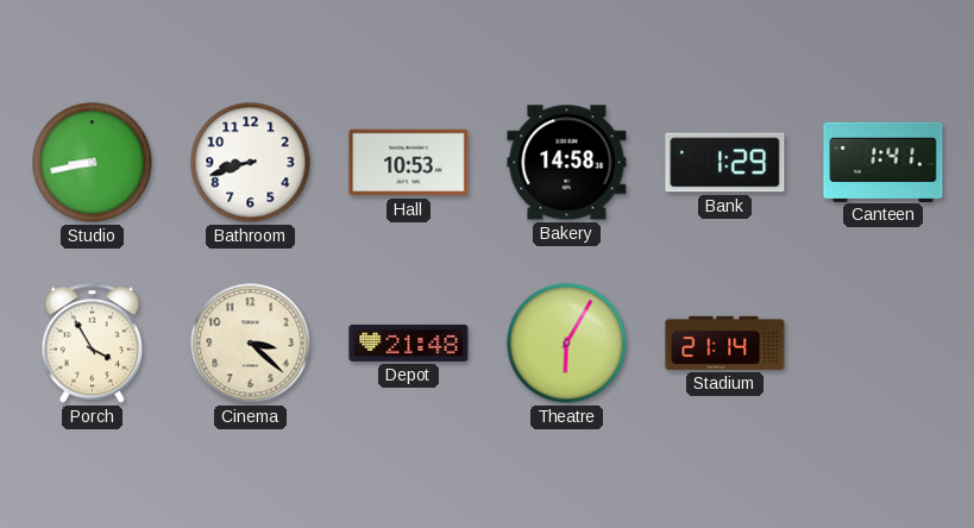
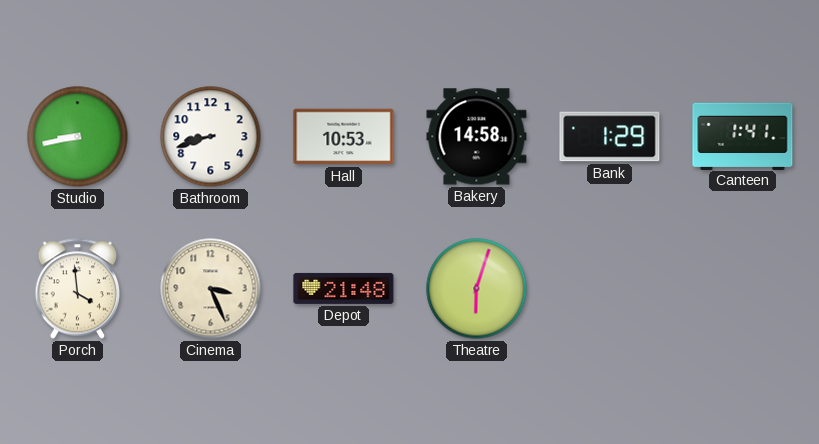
Porch: 3:55 -> 3:59
Cinema: 3:22 -> 3:26
Theatre: 6:05 -> 6:03
Stadium: 21:14 -> none
